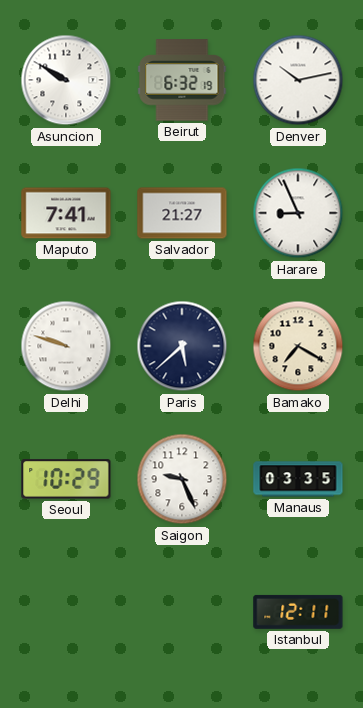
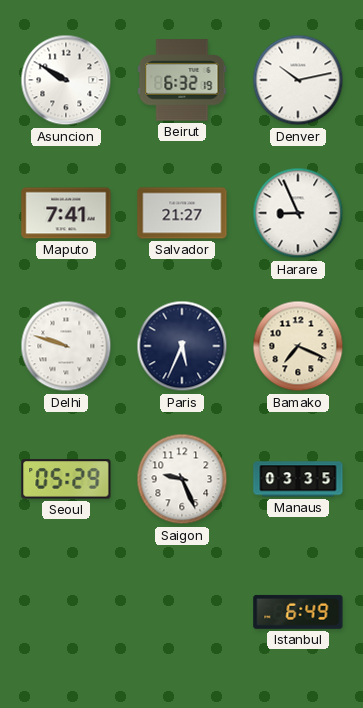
Paris: 5:38 -> 5:34
Bamako: 7:20 -> 7:19
Seoul: 10:29 -> 05:29
Istanbul: 12:11 -> 6:49
